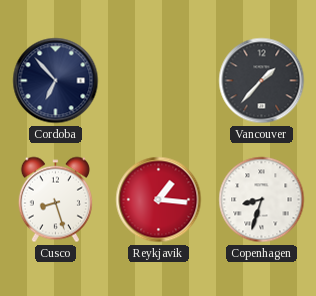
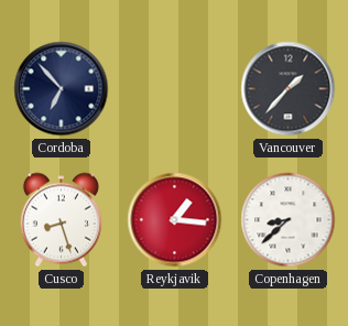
Copenhagen: 8:33 -> 8:38
